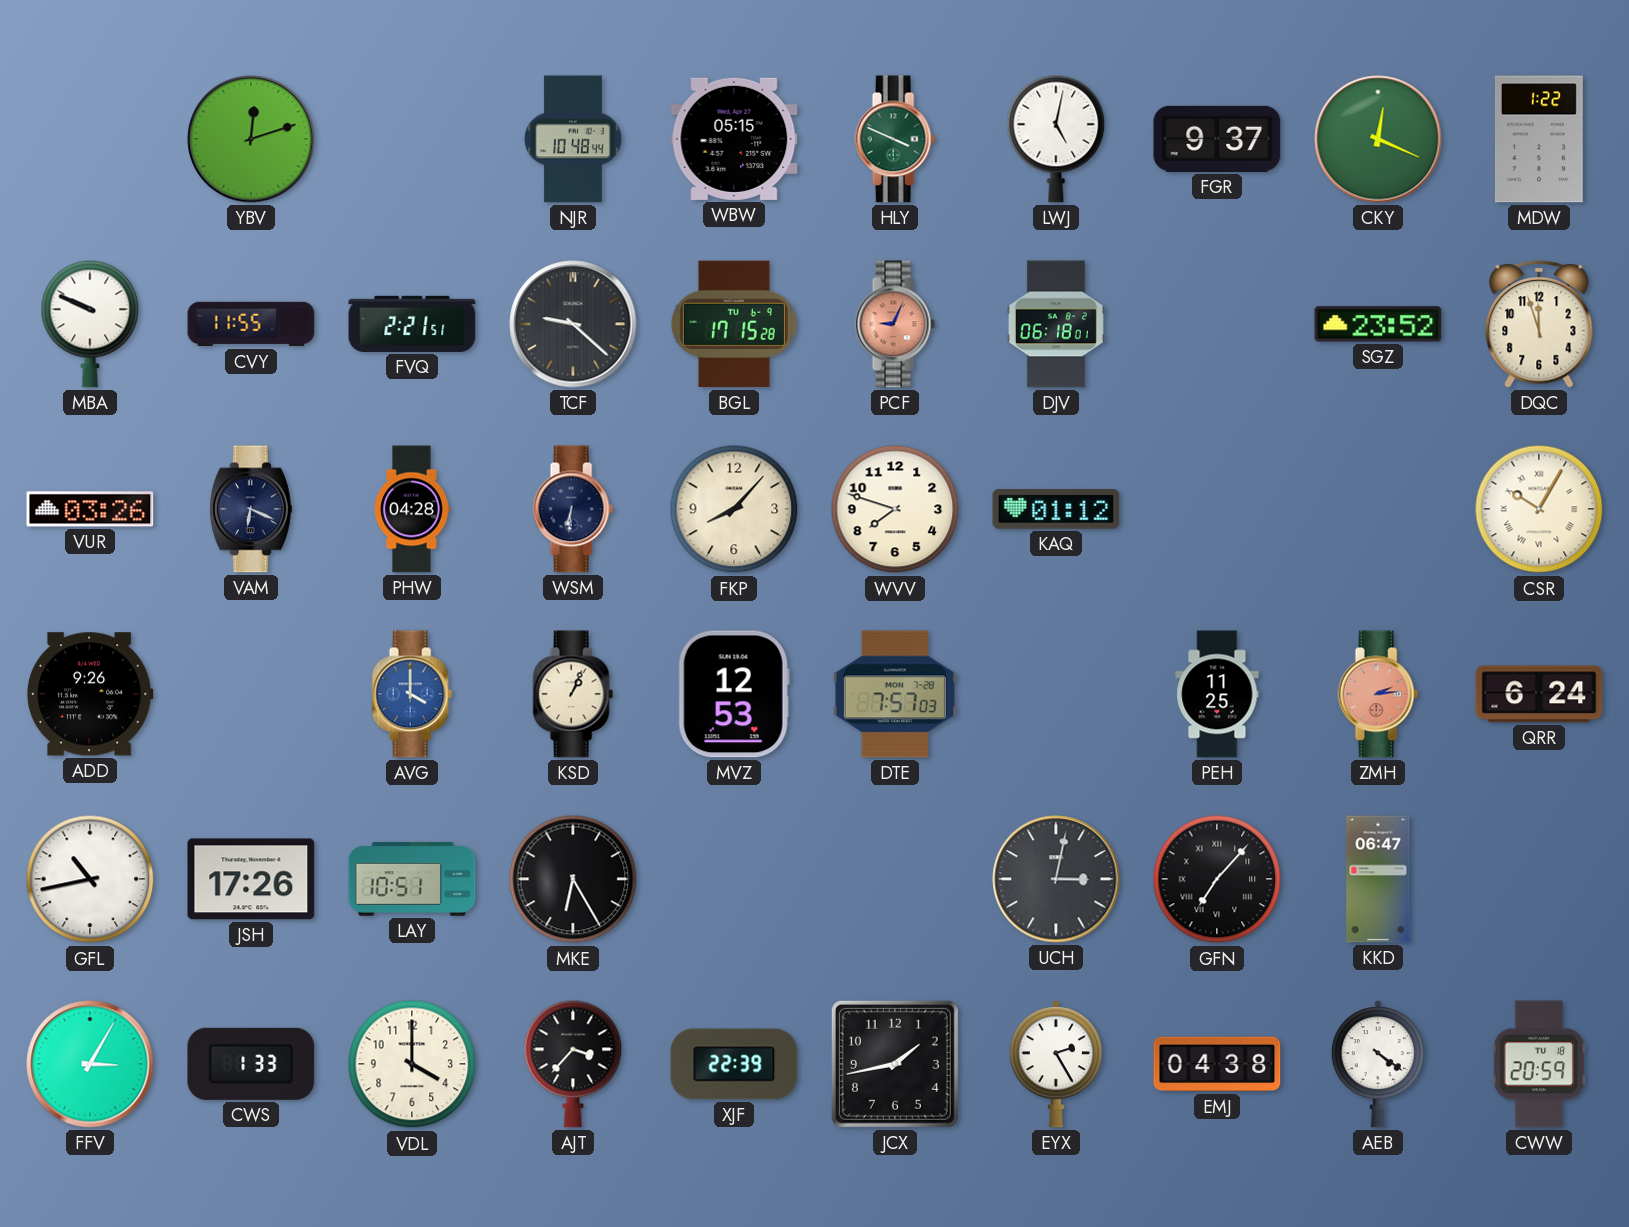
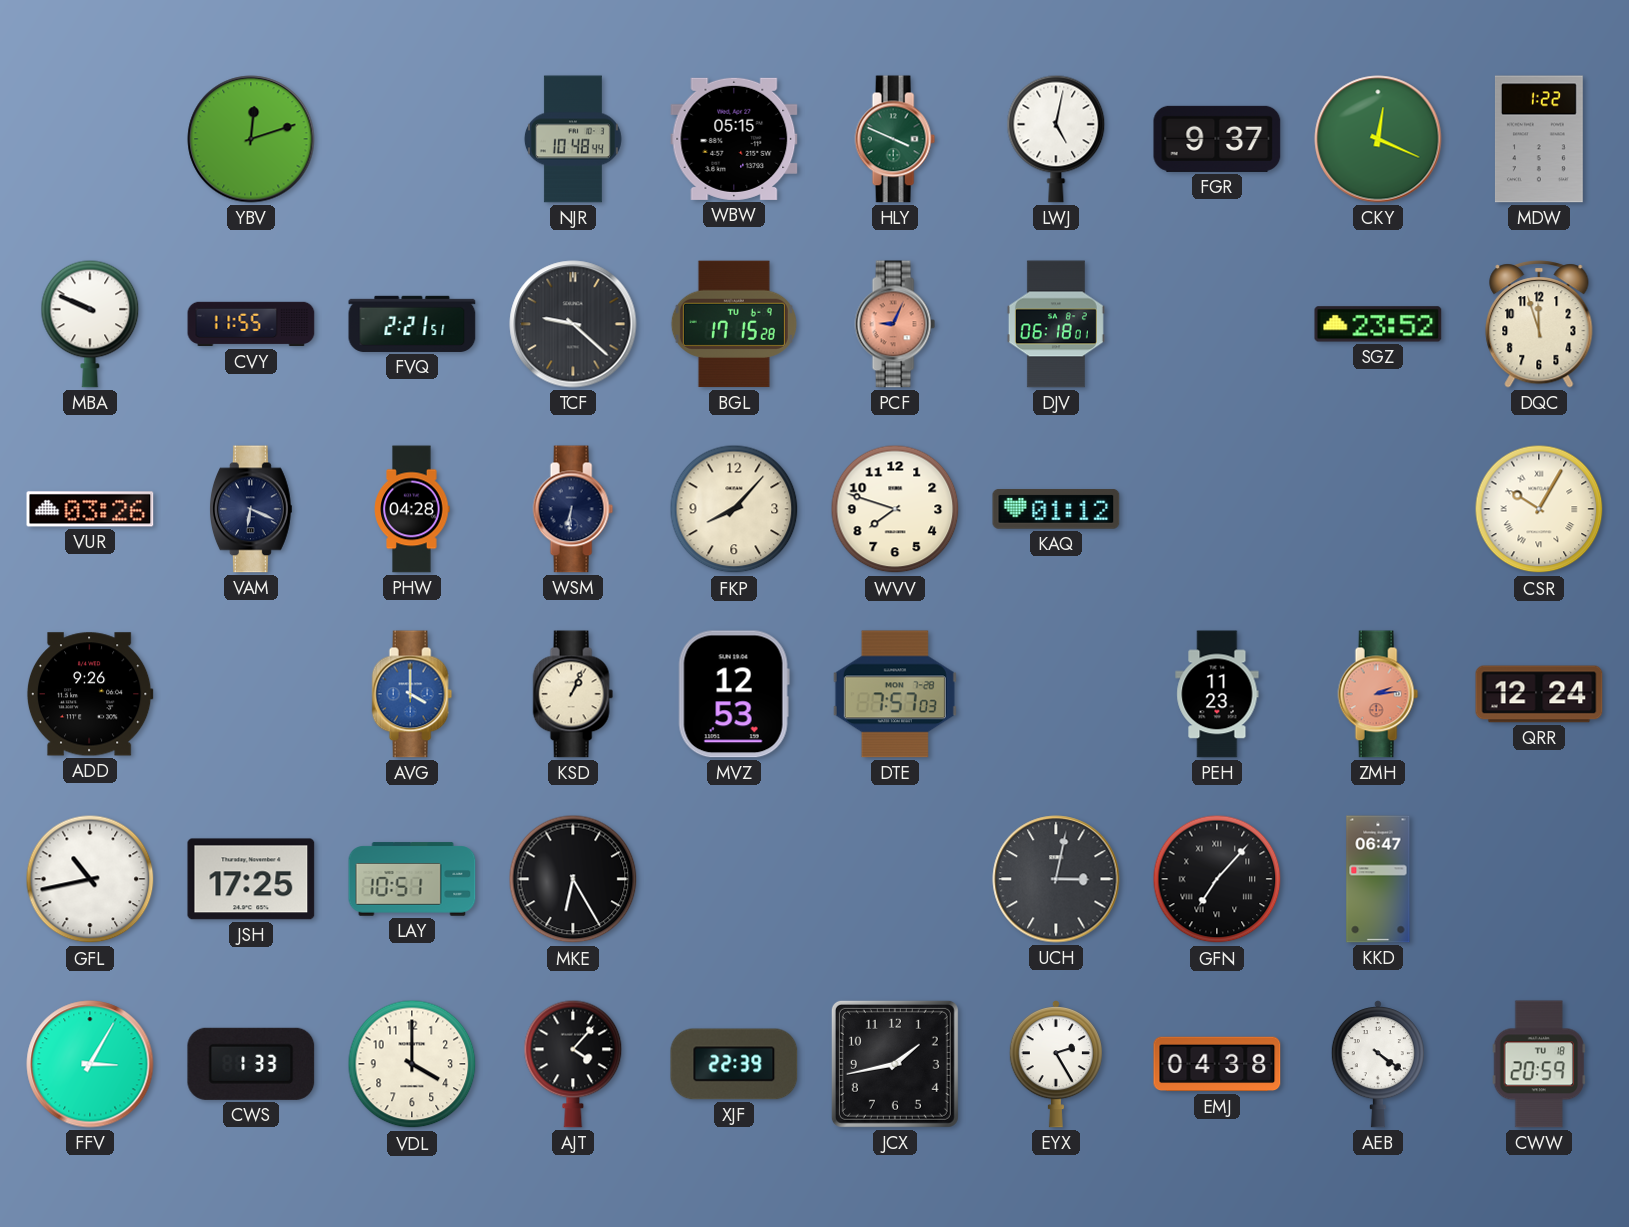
PEH: 11:25 -> 11:23
QRR: 6:24 -> 12:24
JSH: 17:26 -> 17:25
AJT: 3:37 -> 4:07
